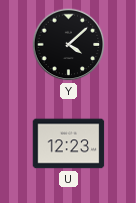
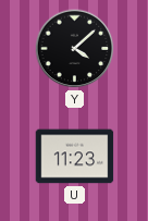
U: 12:23 -> 11:23
